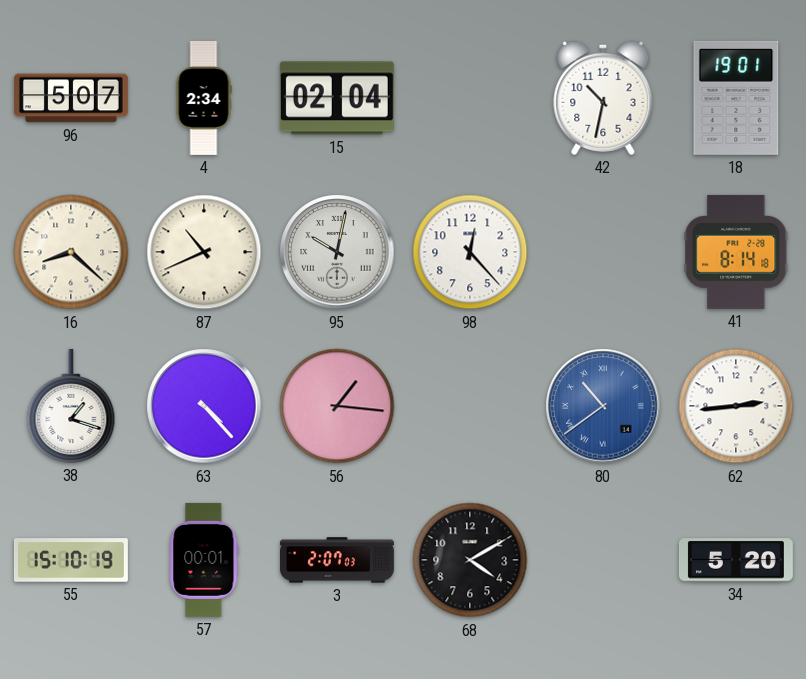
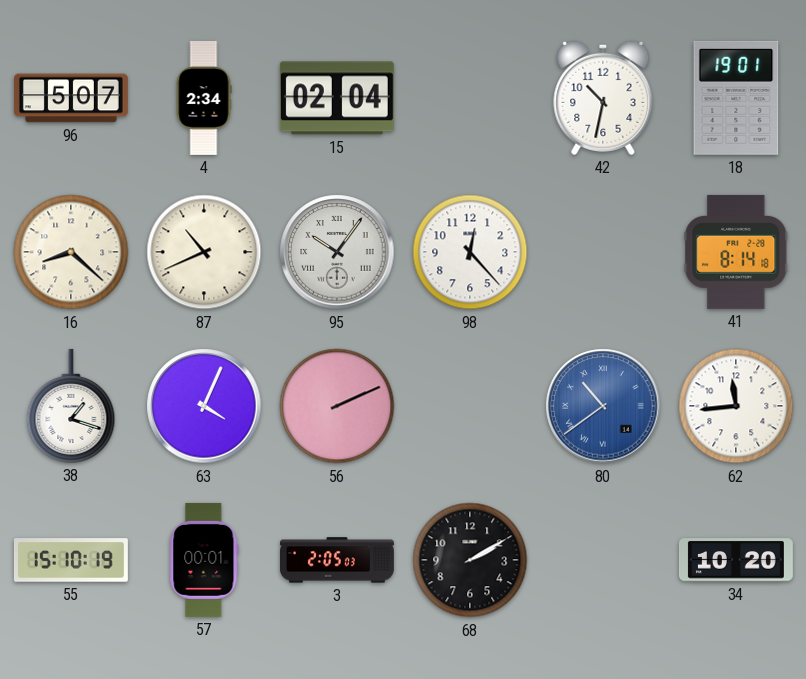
95: 10:02 -> 10:06
63: 4:23 -> 4:04
56: 1:16 -> 2:11
62: 2:44 -> 11:44
3: 2:07 -> 2:05
68: 4:10 -> 2:10
34: 5:20 -> 10:20
